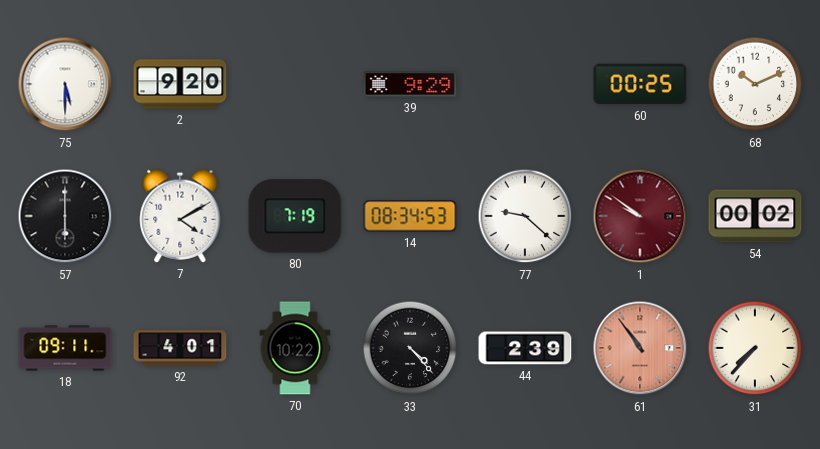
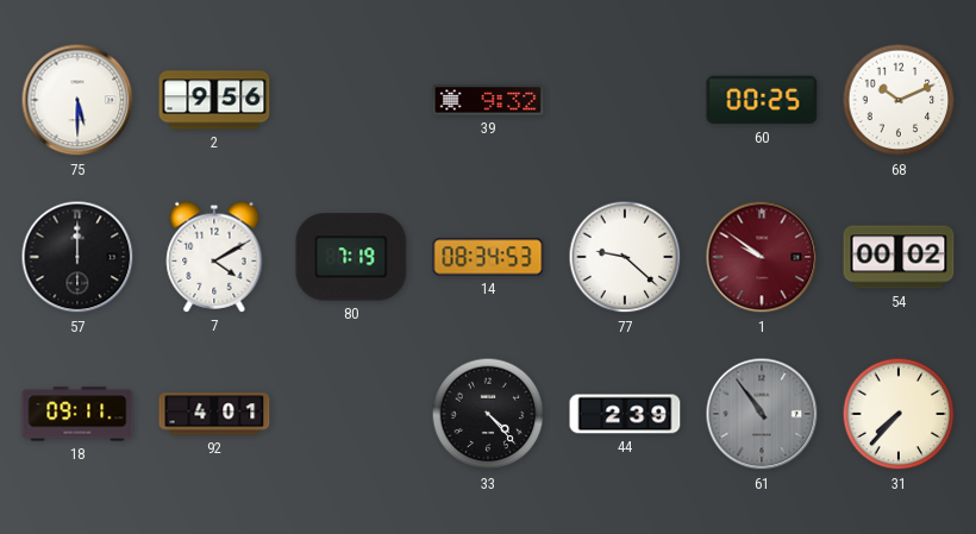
2: 9:20 -> 9:56
39: 9:29 -> 9:32
57: 6:00 -> 12:00
70: 10:22 -> none
61 dial: salmon -> grey
